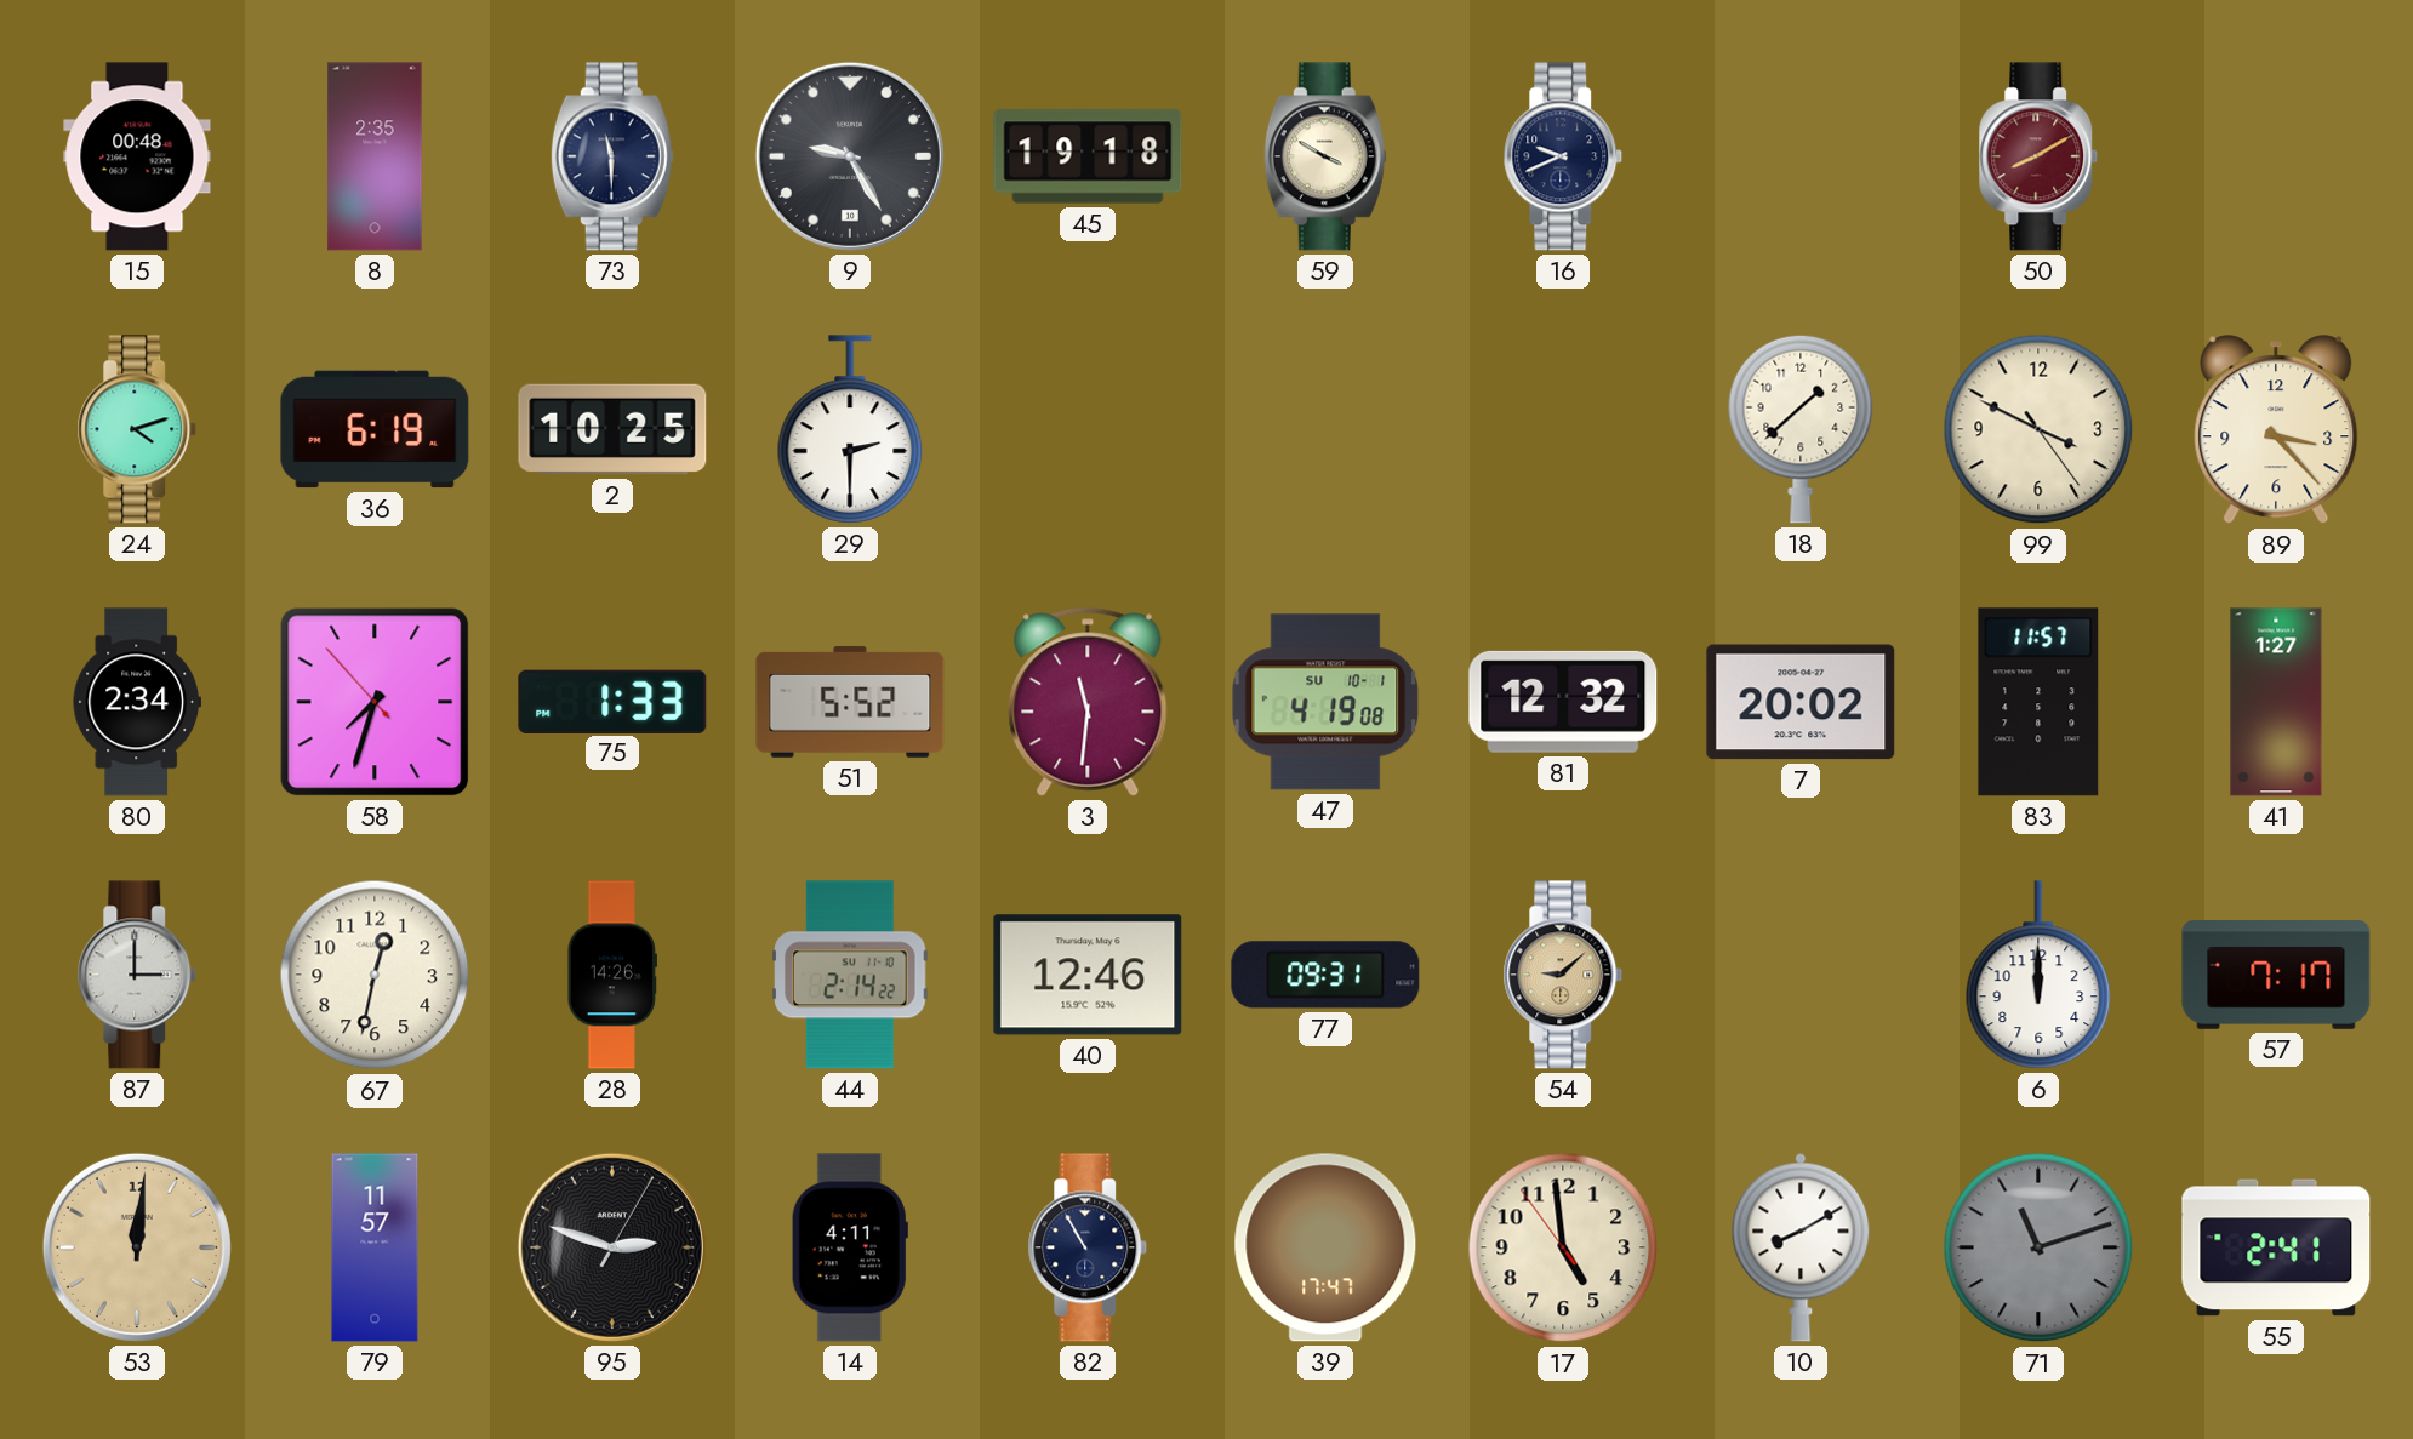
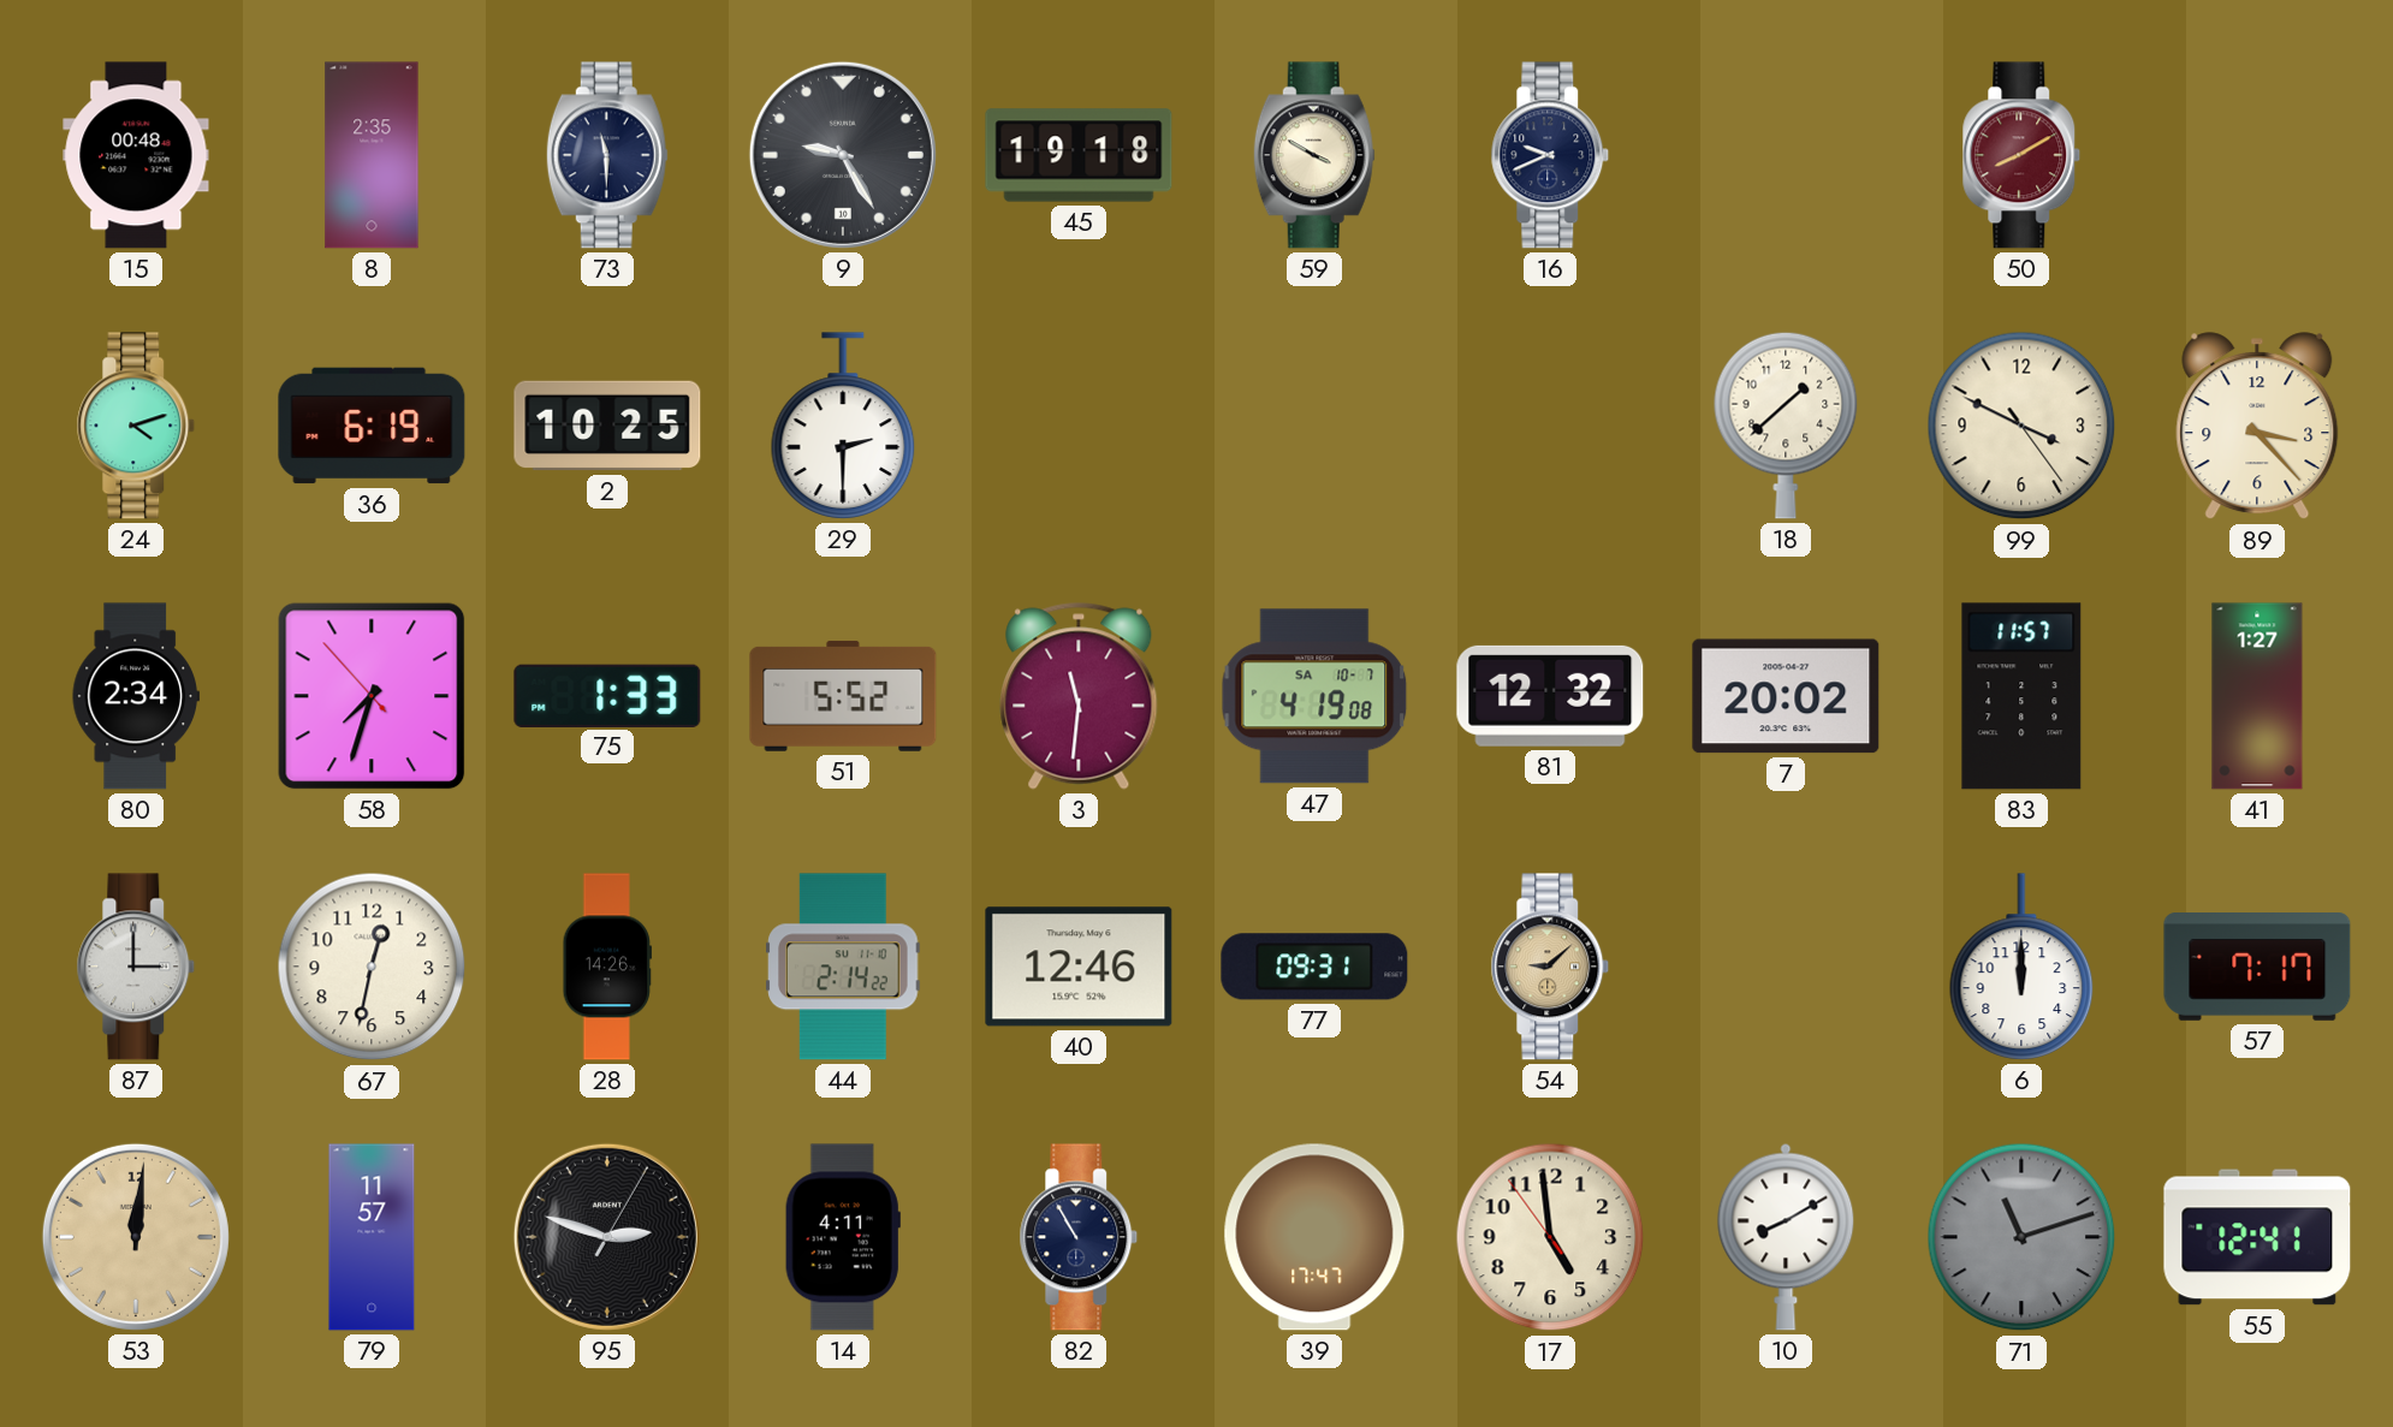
47 date: SU 10-1 -> SA 10-7
55: 2:41 -> 12:41
